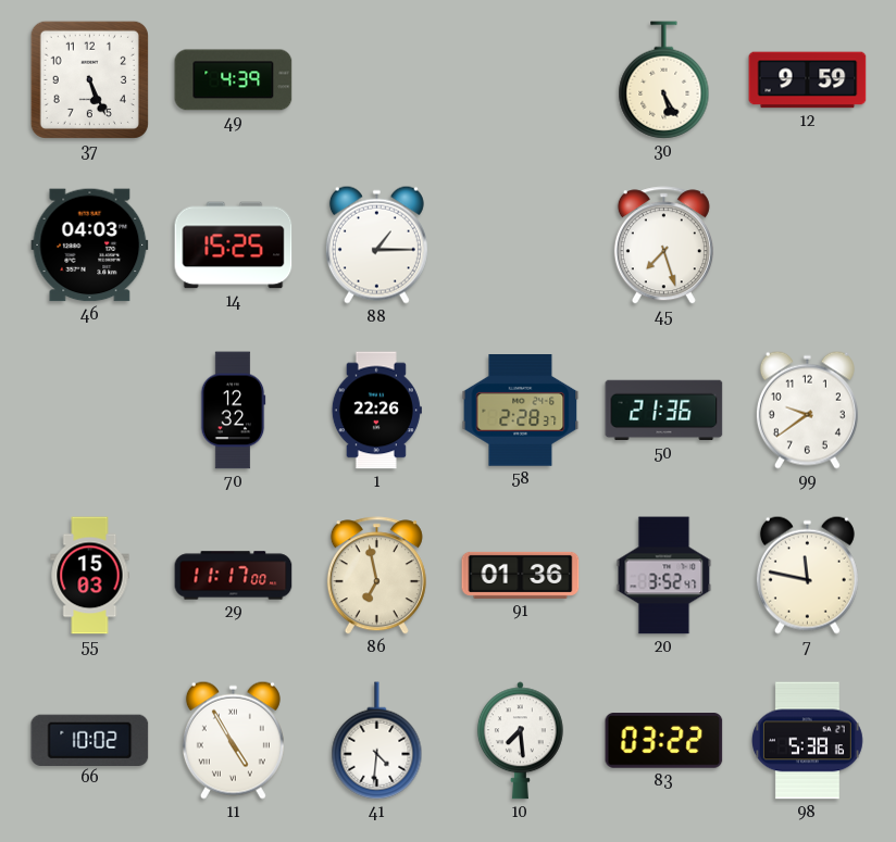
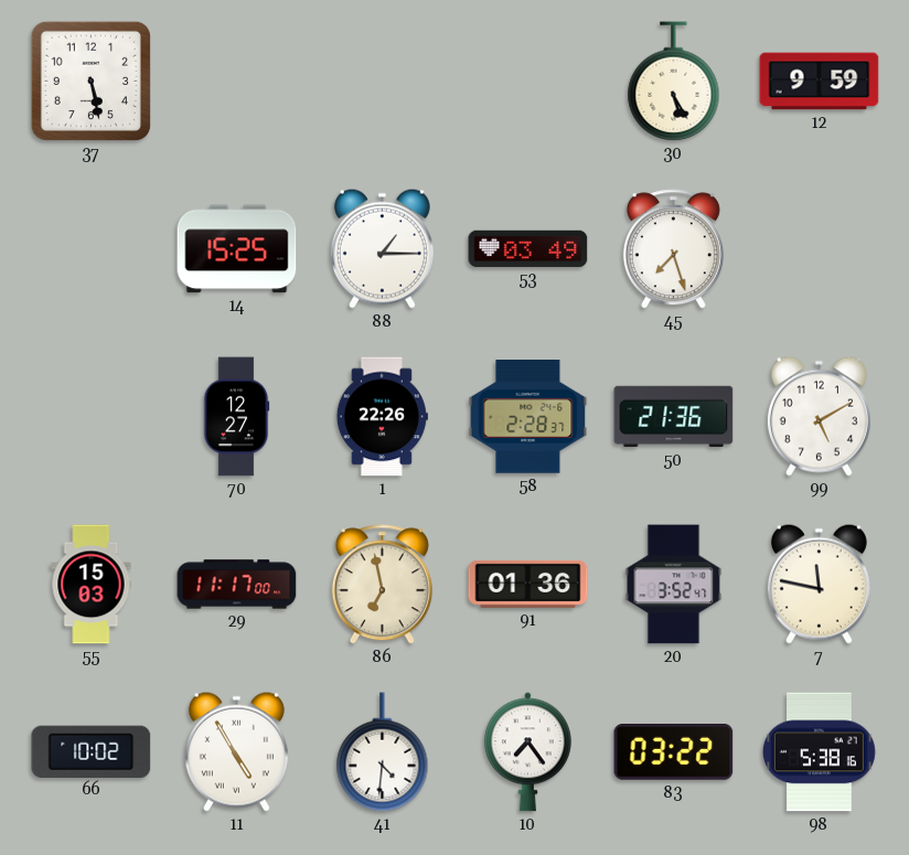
37: 5:26 -> 5:28
49: 4:39 -> none
46: 04:03 -> none
53: none -> 03:49
70: 12:32 -> 12:27
99: 9:39 -> 5:10
10: 7:29 -> 7:24
